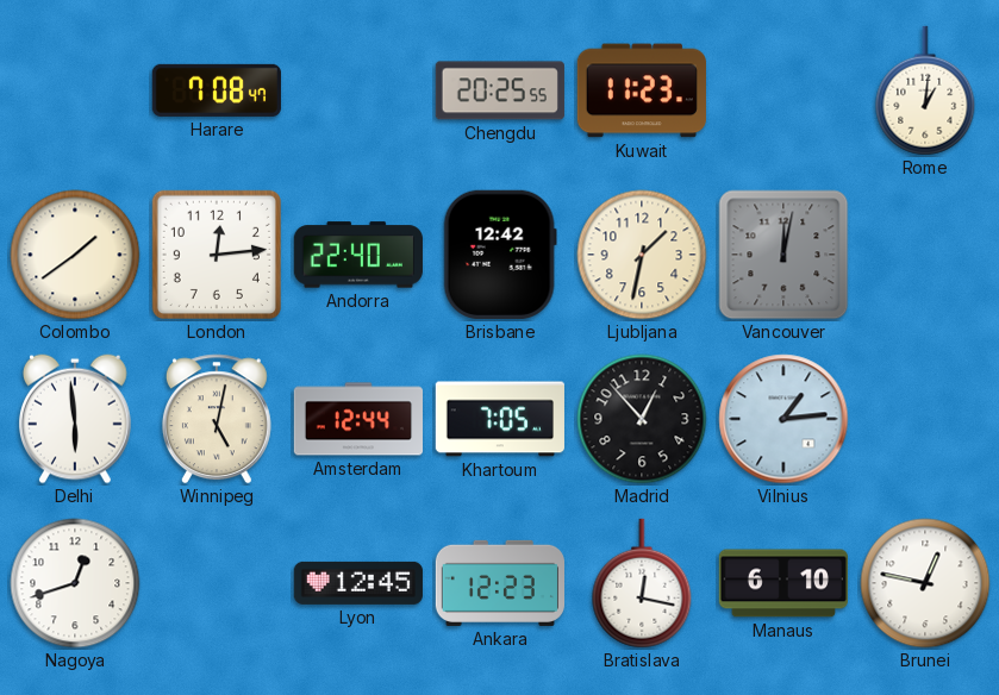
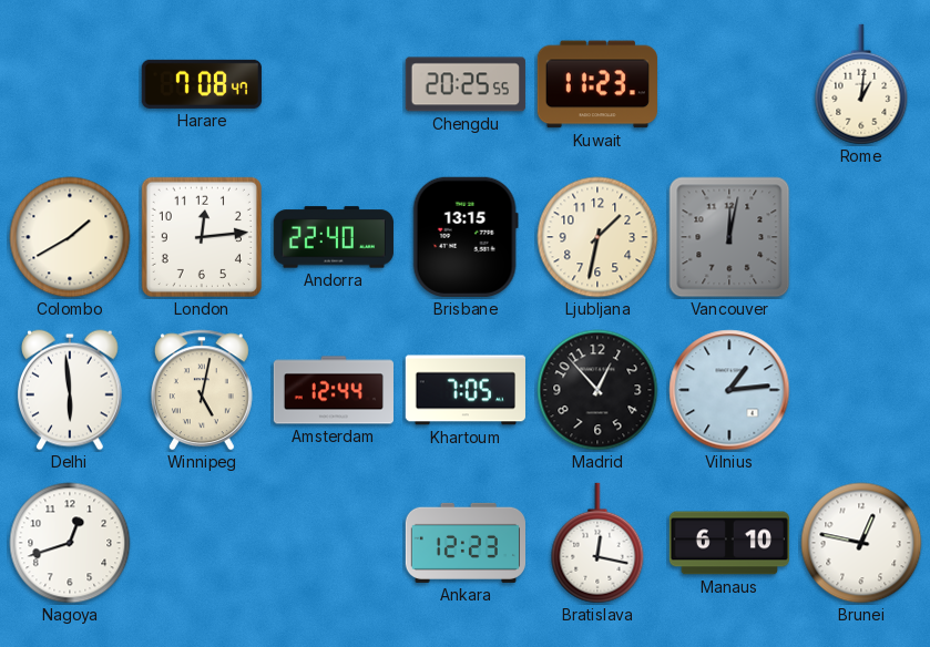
Colombo: 1:39 -> 1:40
Brisbane: 12:42 -> 13:15
Lyon: 12:45 -> none
